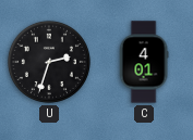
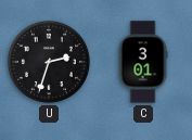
C: 4:01 -> 3:01
